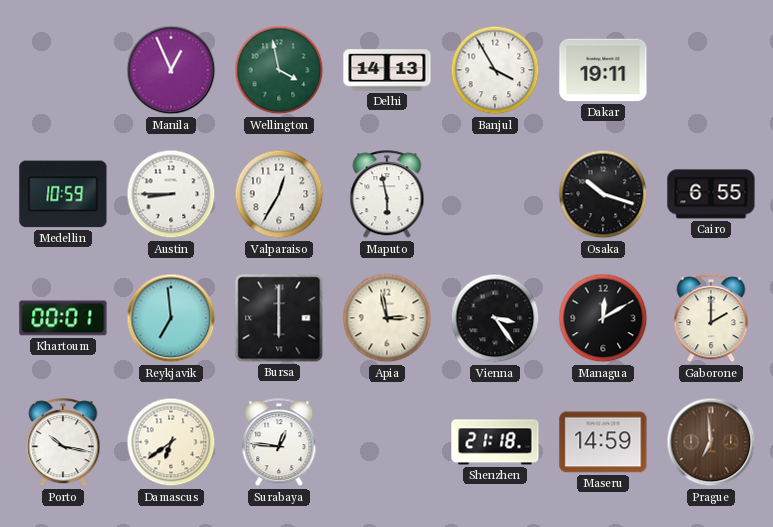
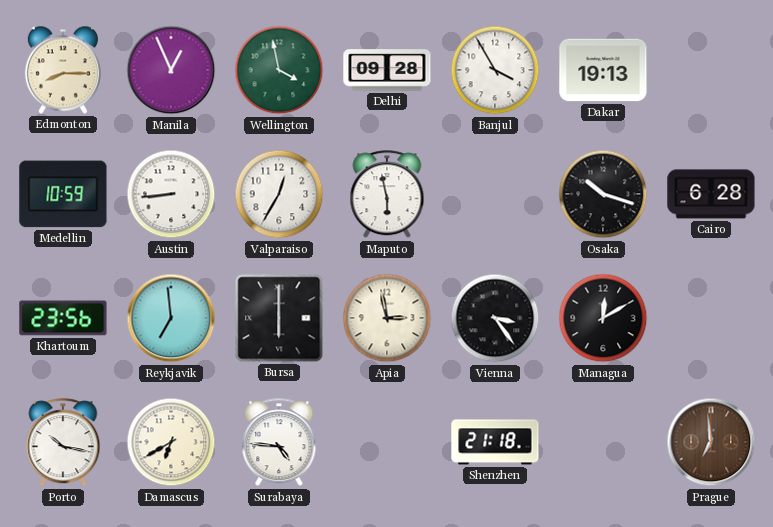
Edmonton: none -> 8:15
Delhi: 14:13 -> 09:28
Dakar: 19:11 -> 19:13
Austin: 8:45 -> 8:44
Cairo: 6:55 -> 6:28
Khartoum: 00:01 -> 23:56
Gaborone: 2:00 -> none
Damascus: 6:39 -> 6:40
Surabaya: 12:46 -> 4:46
Maseru: 14:59 -> none
